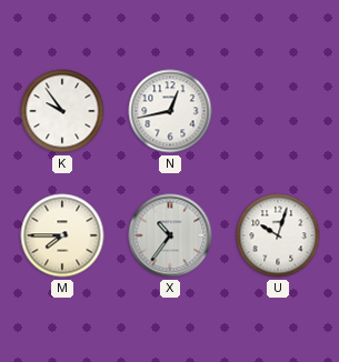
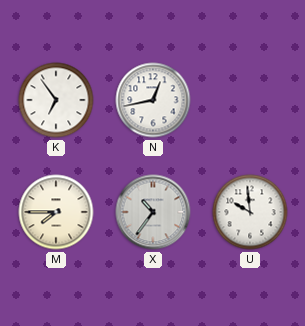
K: 9:54 -> 6:54
U: 10:03 -> 9:59
